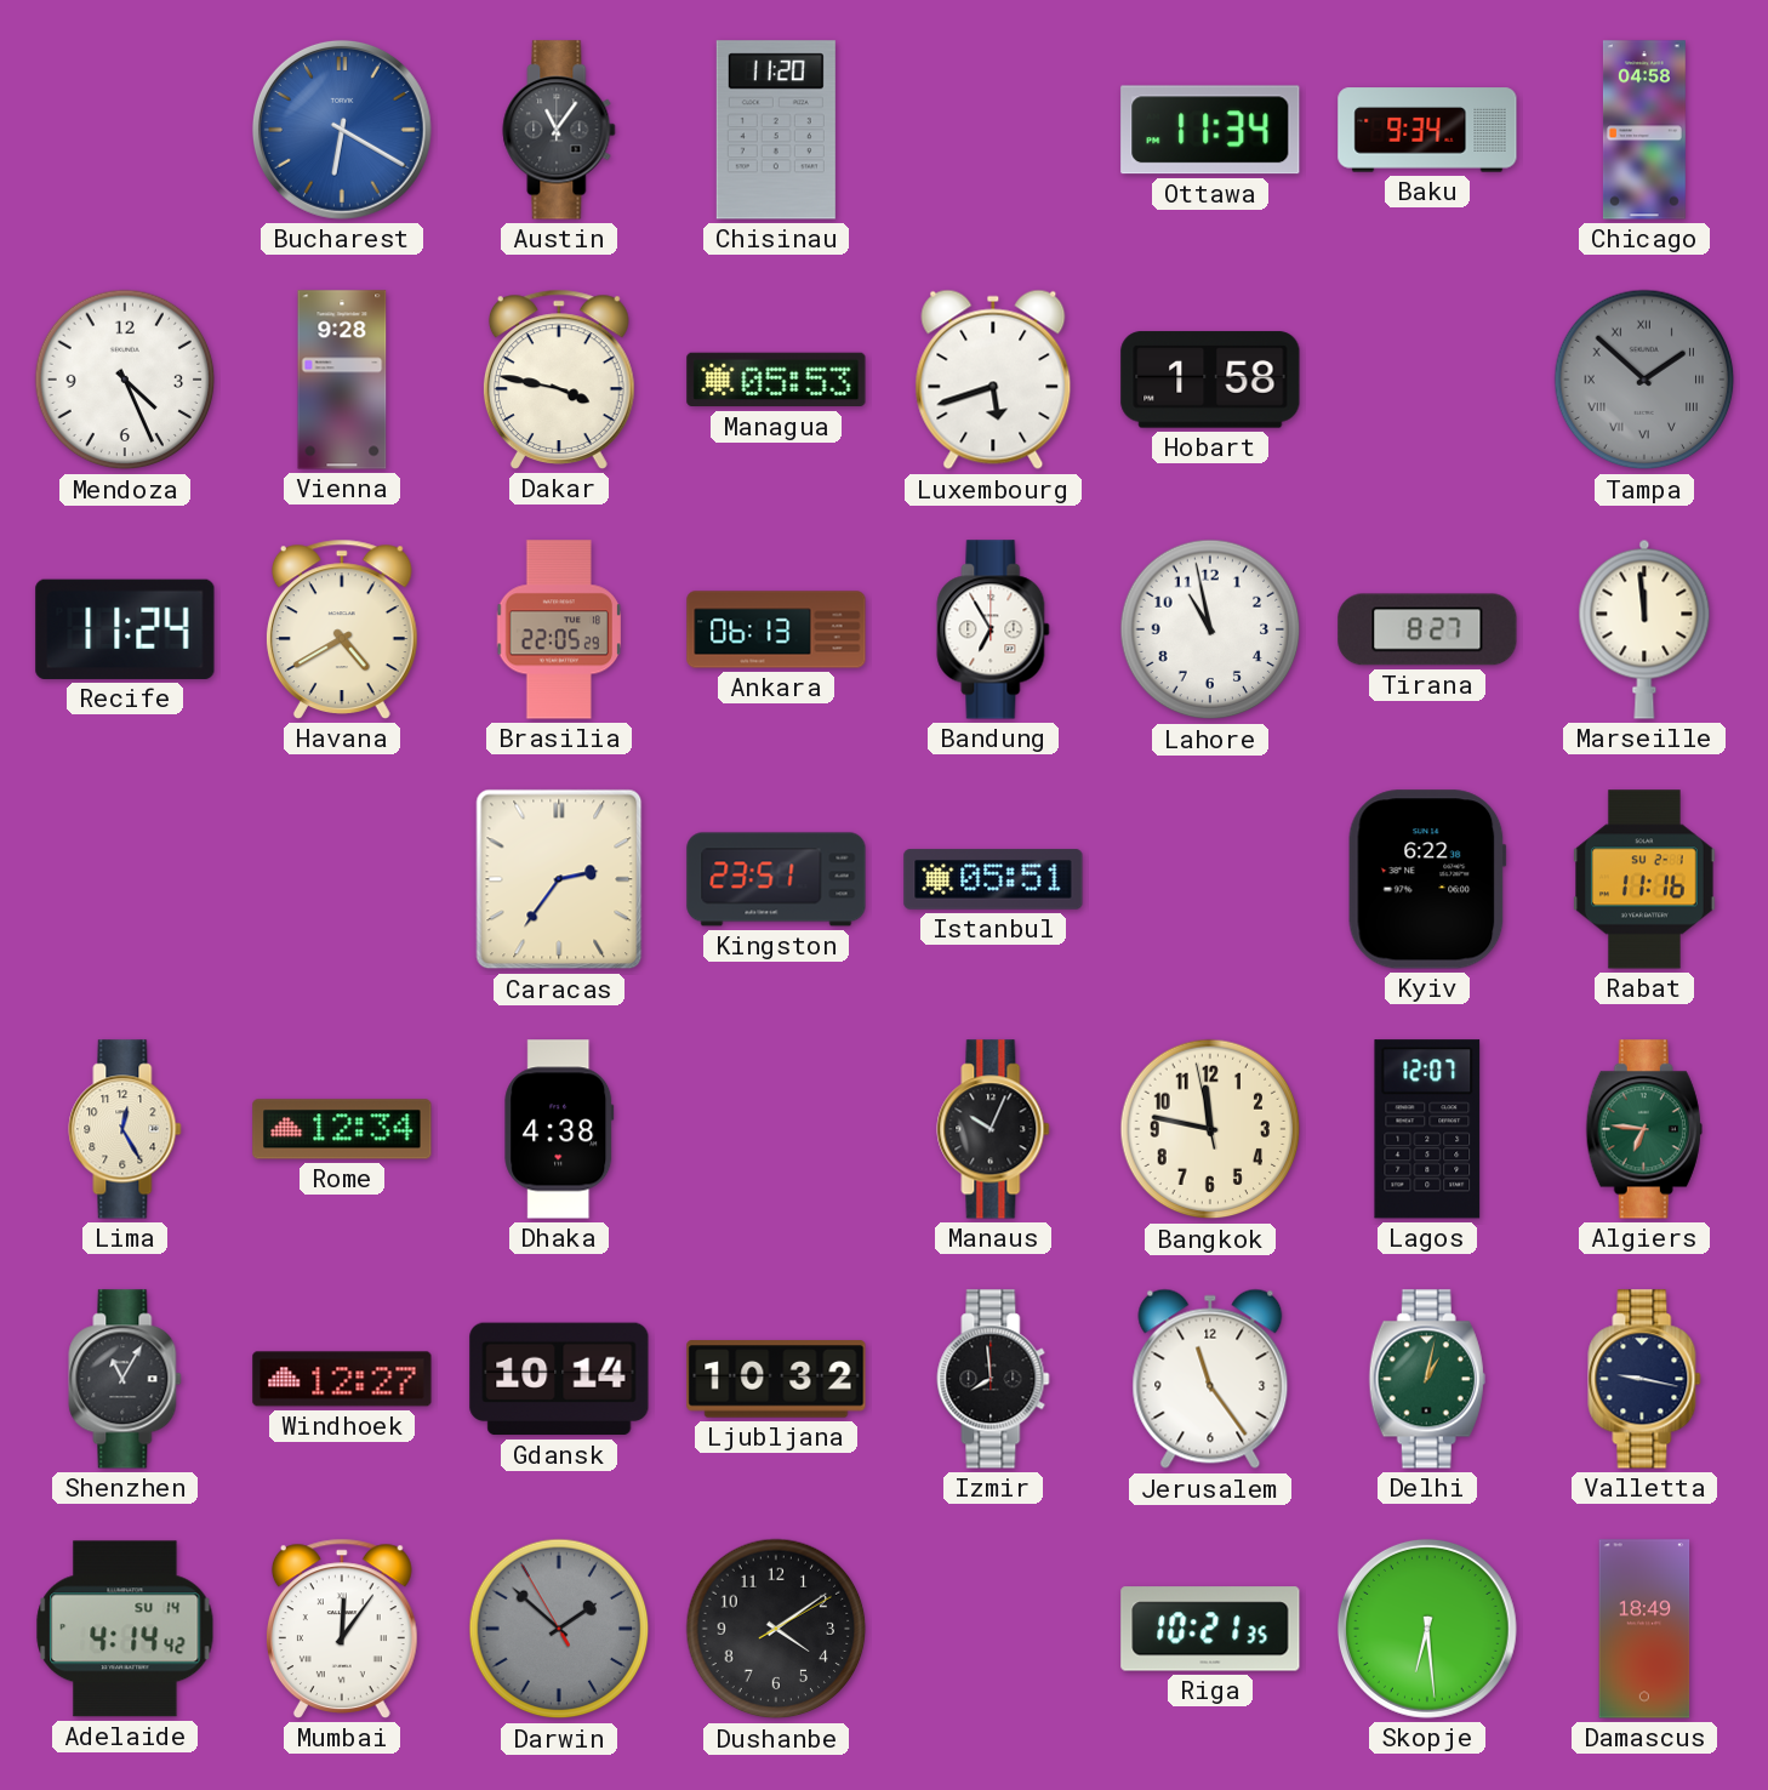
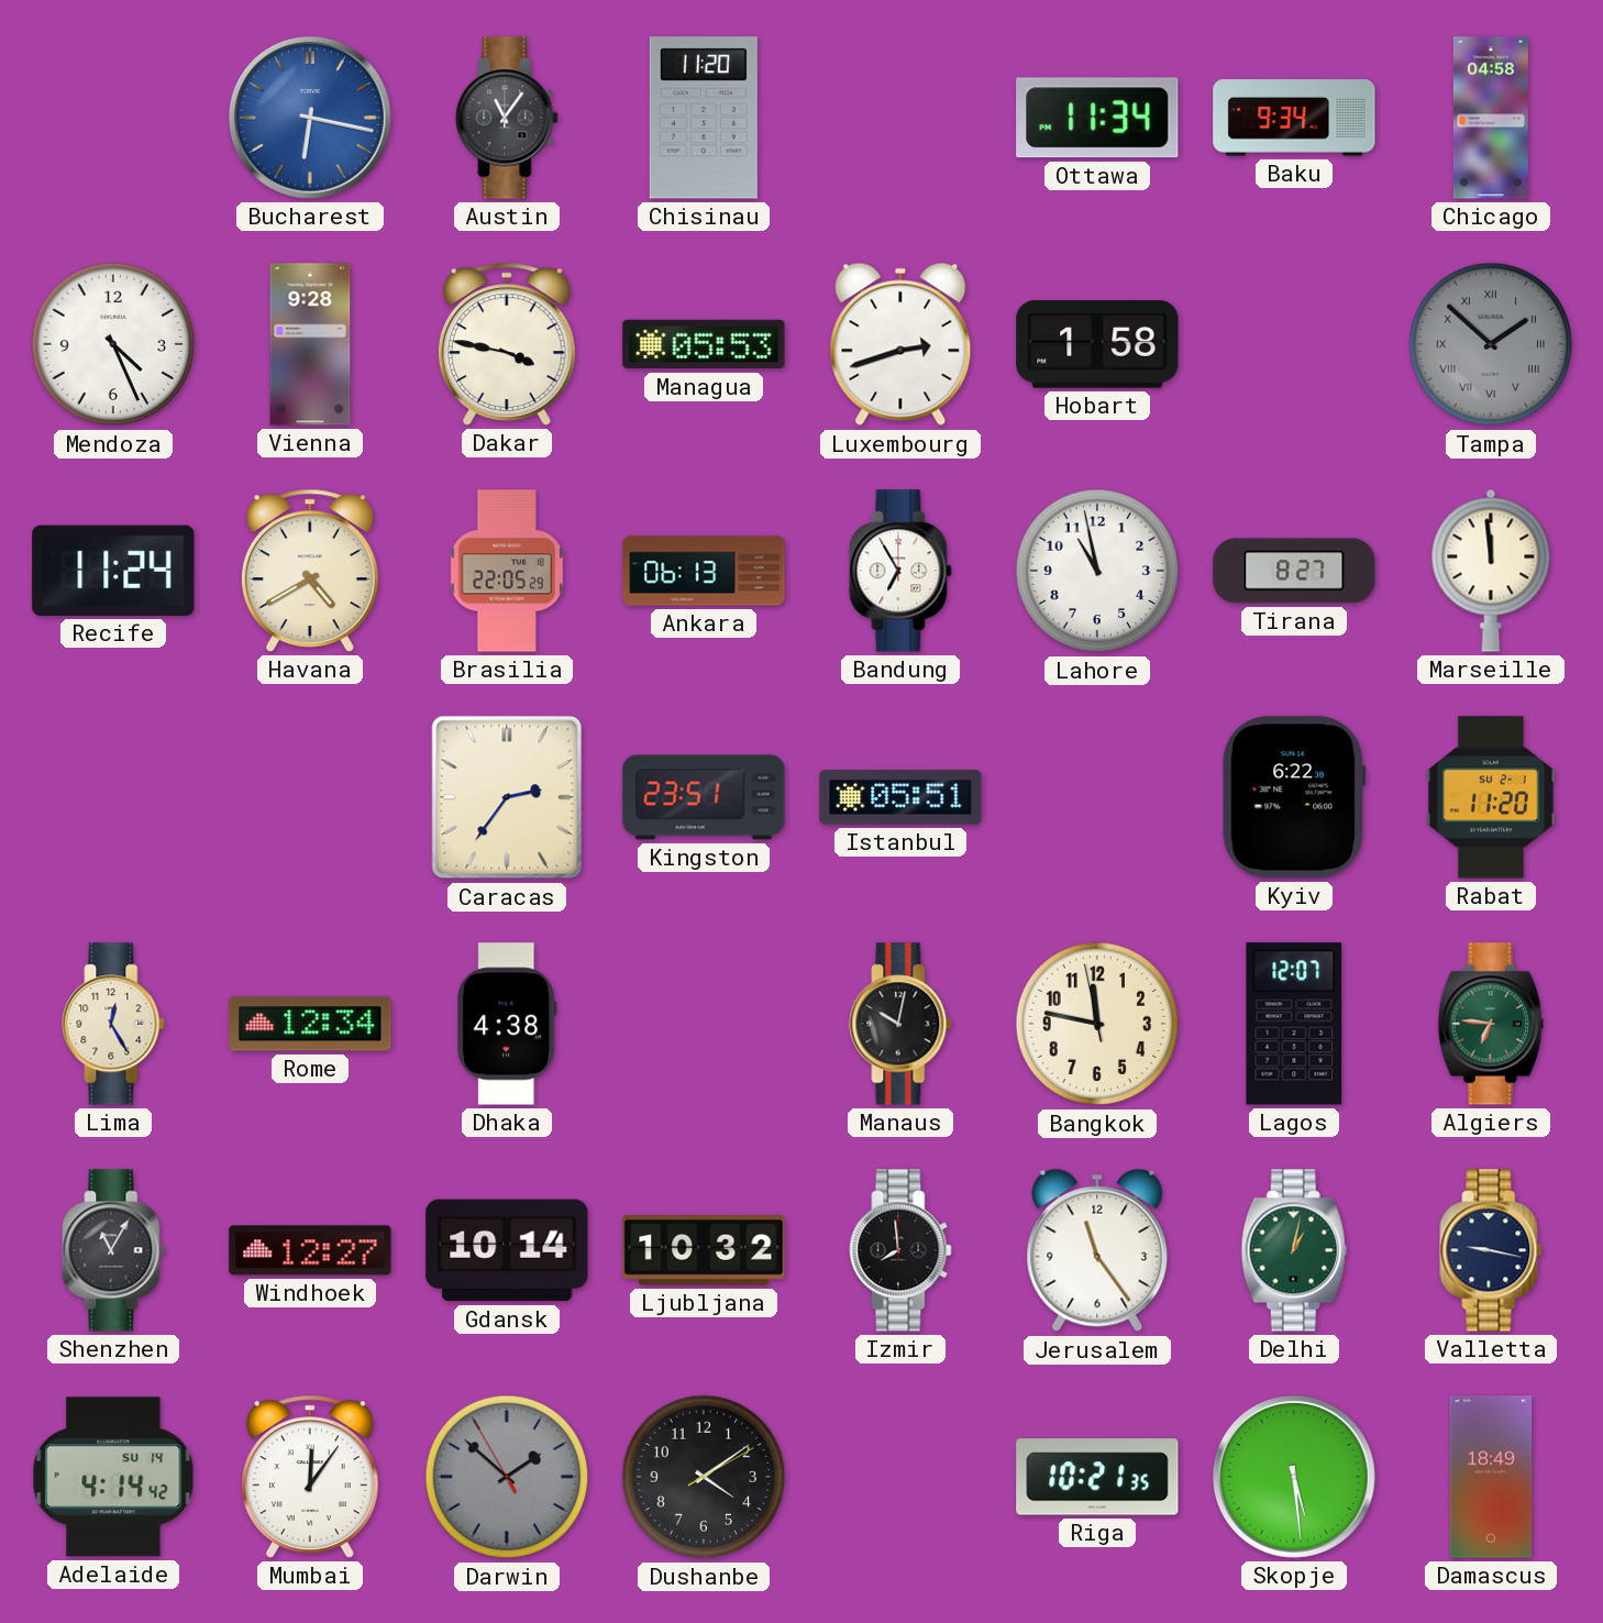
Bucharest: 6:20 -> 6:17
Luxembourg: 5:42 -> 2:42
Rabat: 11:16 -> 11:20
Manaus: 10:04 -> 10:02
Skopje: 6:29 -> 5:29
